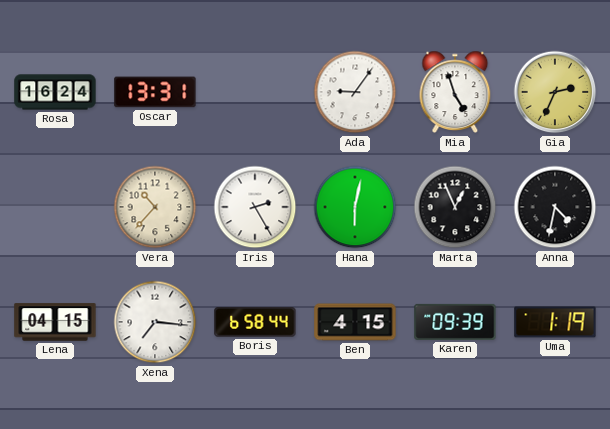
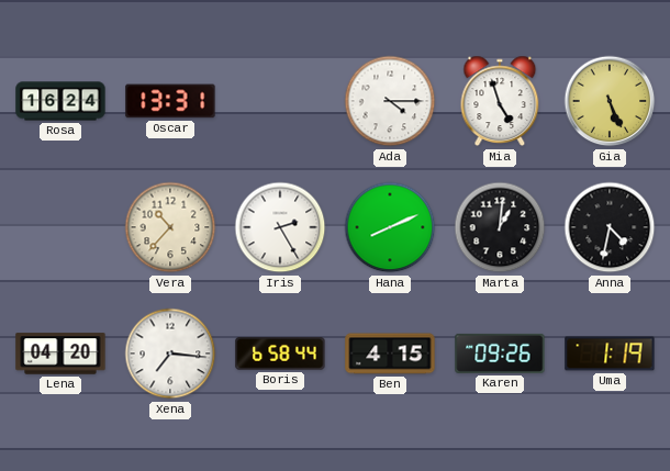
Ada: 9:06 -> 4:15
Gia: 2:34 -> 5:26
Hana: 6:02 -> 8:11
Marta: 12:56 -> 1:01
Lena: 04:15 -> 04:20
Karen: 09:39 -> 09:26
